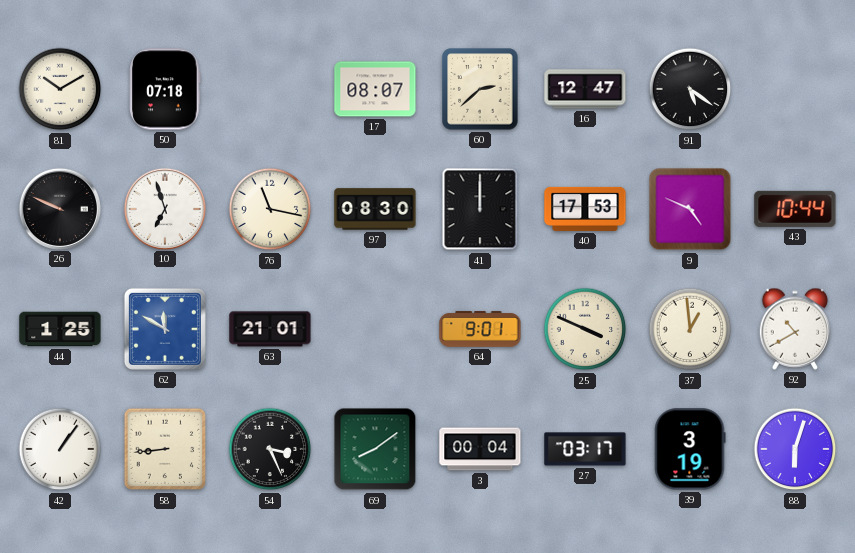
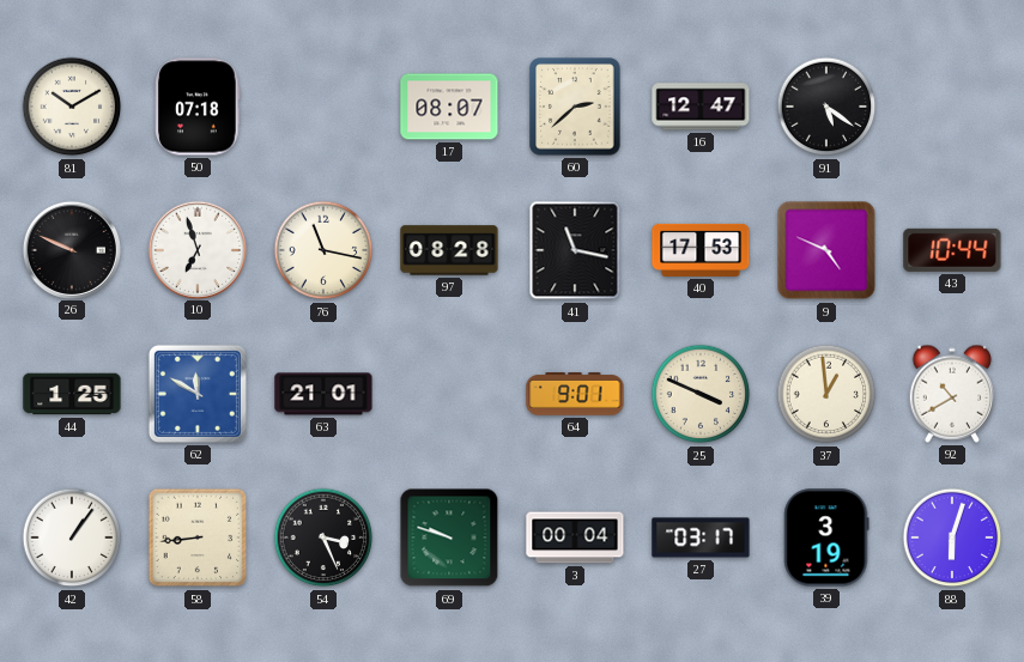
97: 08:30 -> 08:28
41: 12:00 -> 11:17
69: 8:09 -> 9:48
